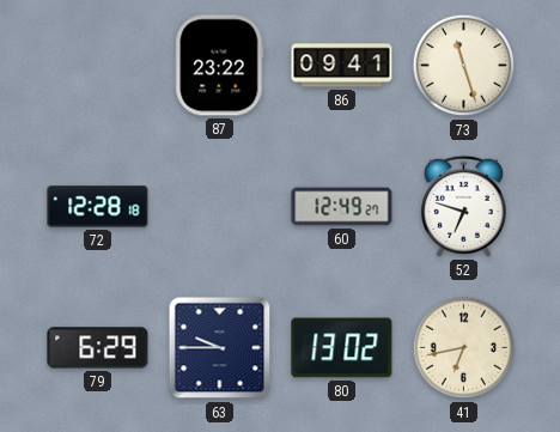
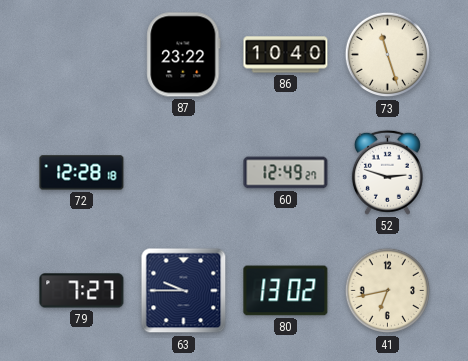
86: 09:41 -> 10:40
52: 6:48 -> 2:48
79: 6:29 -> 7:27
